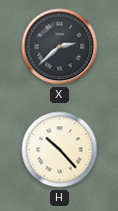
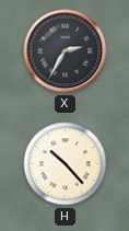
X: 2:38 -> 2:35
